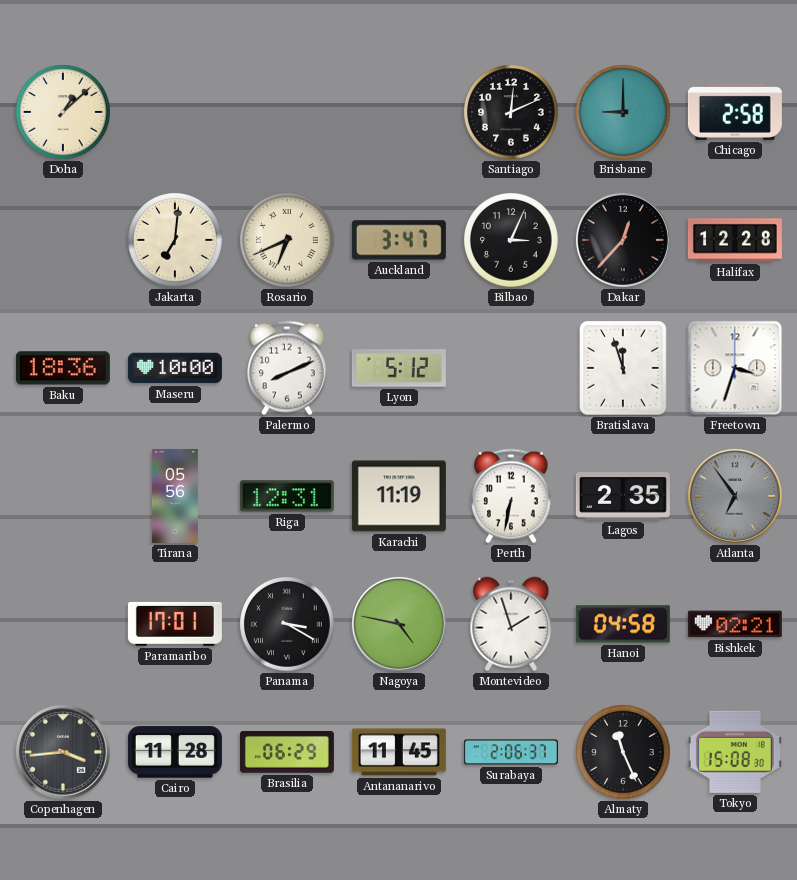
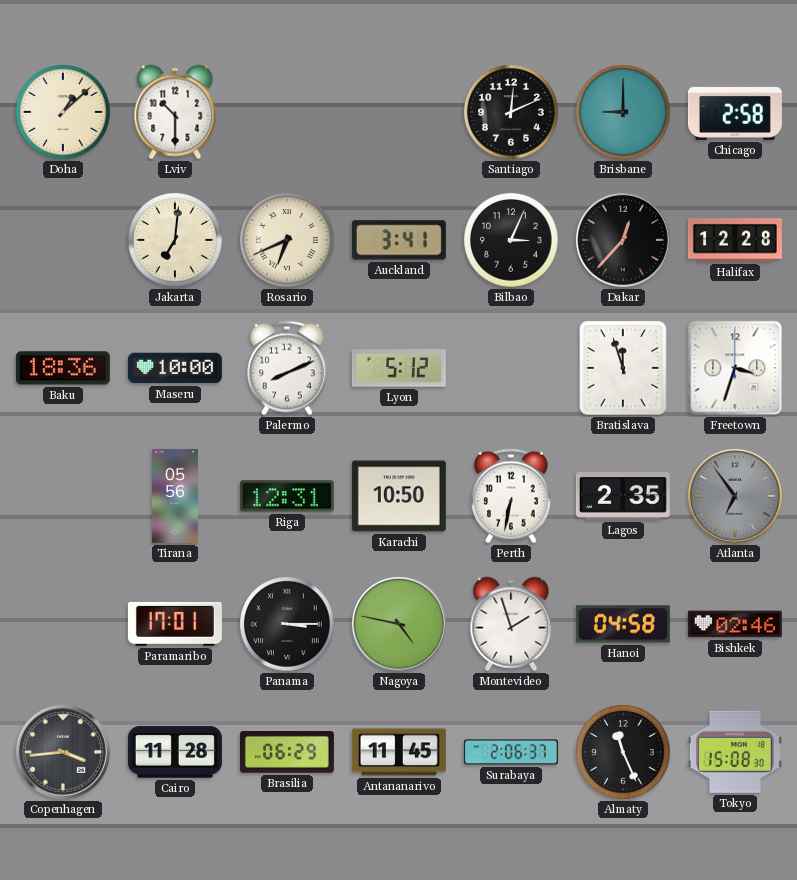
Lviv: none -> 10:30
Auckland: 3:47 -> 3:41
Karachi: 11:19 -> 10:50
Panama: 3:20 -> 3:15
Bishkek: 02:21 -> 02:46
